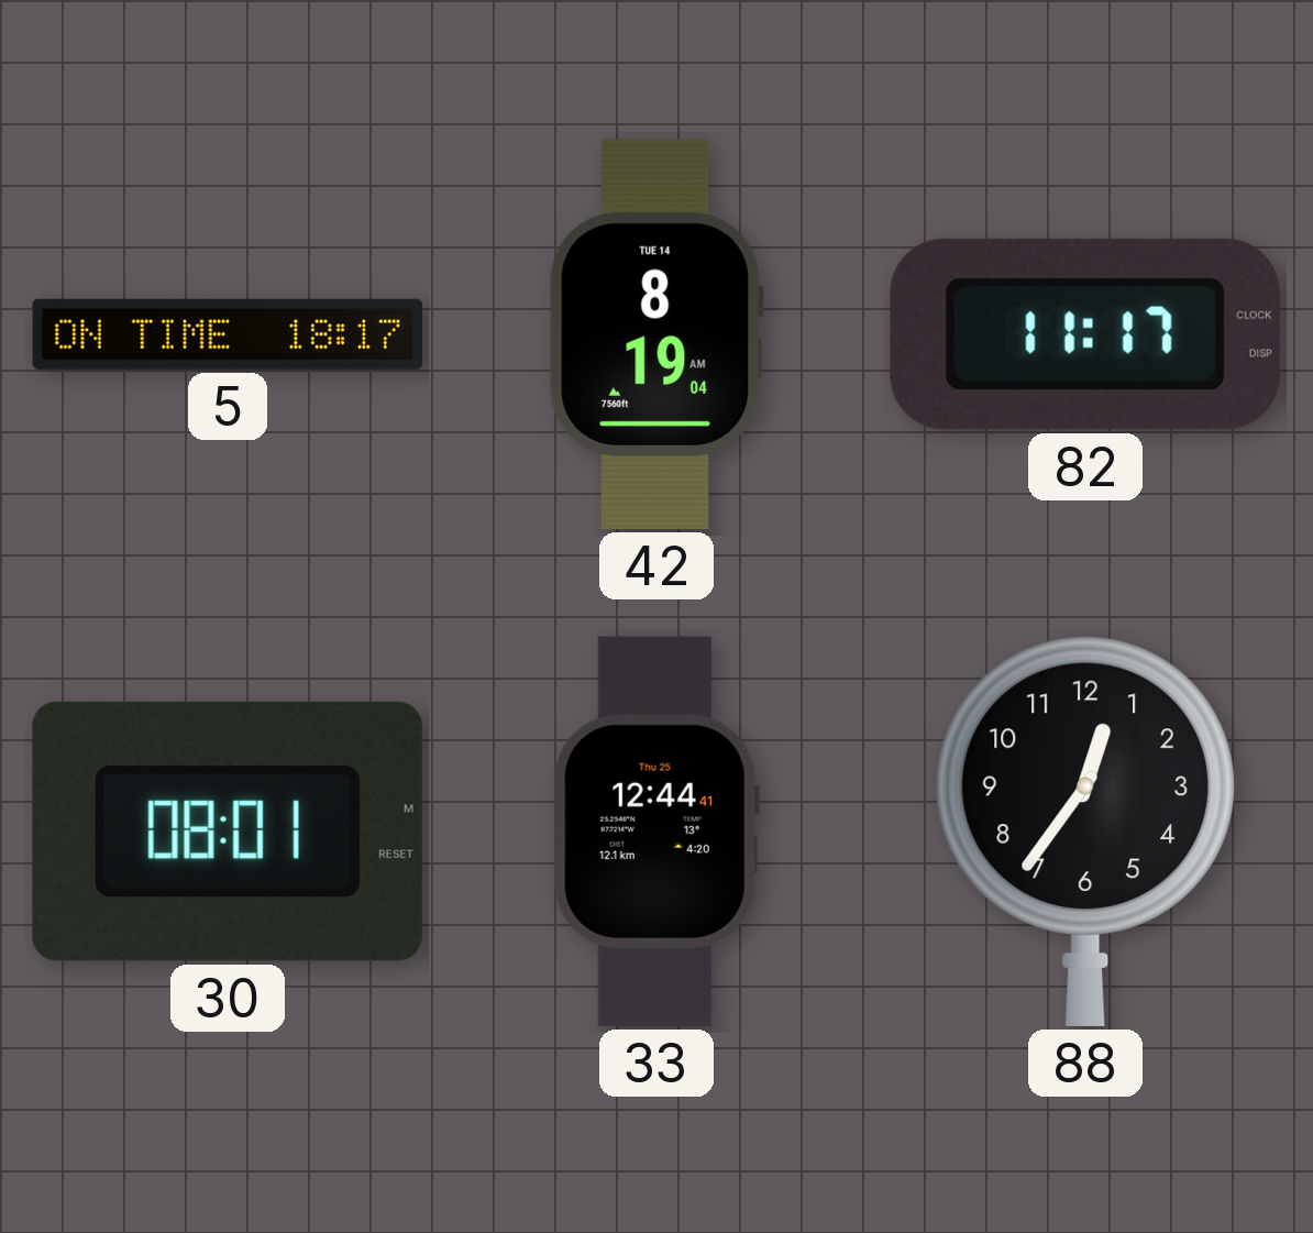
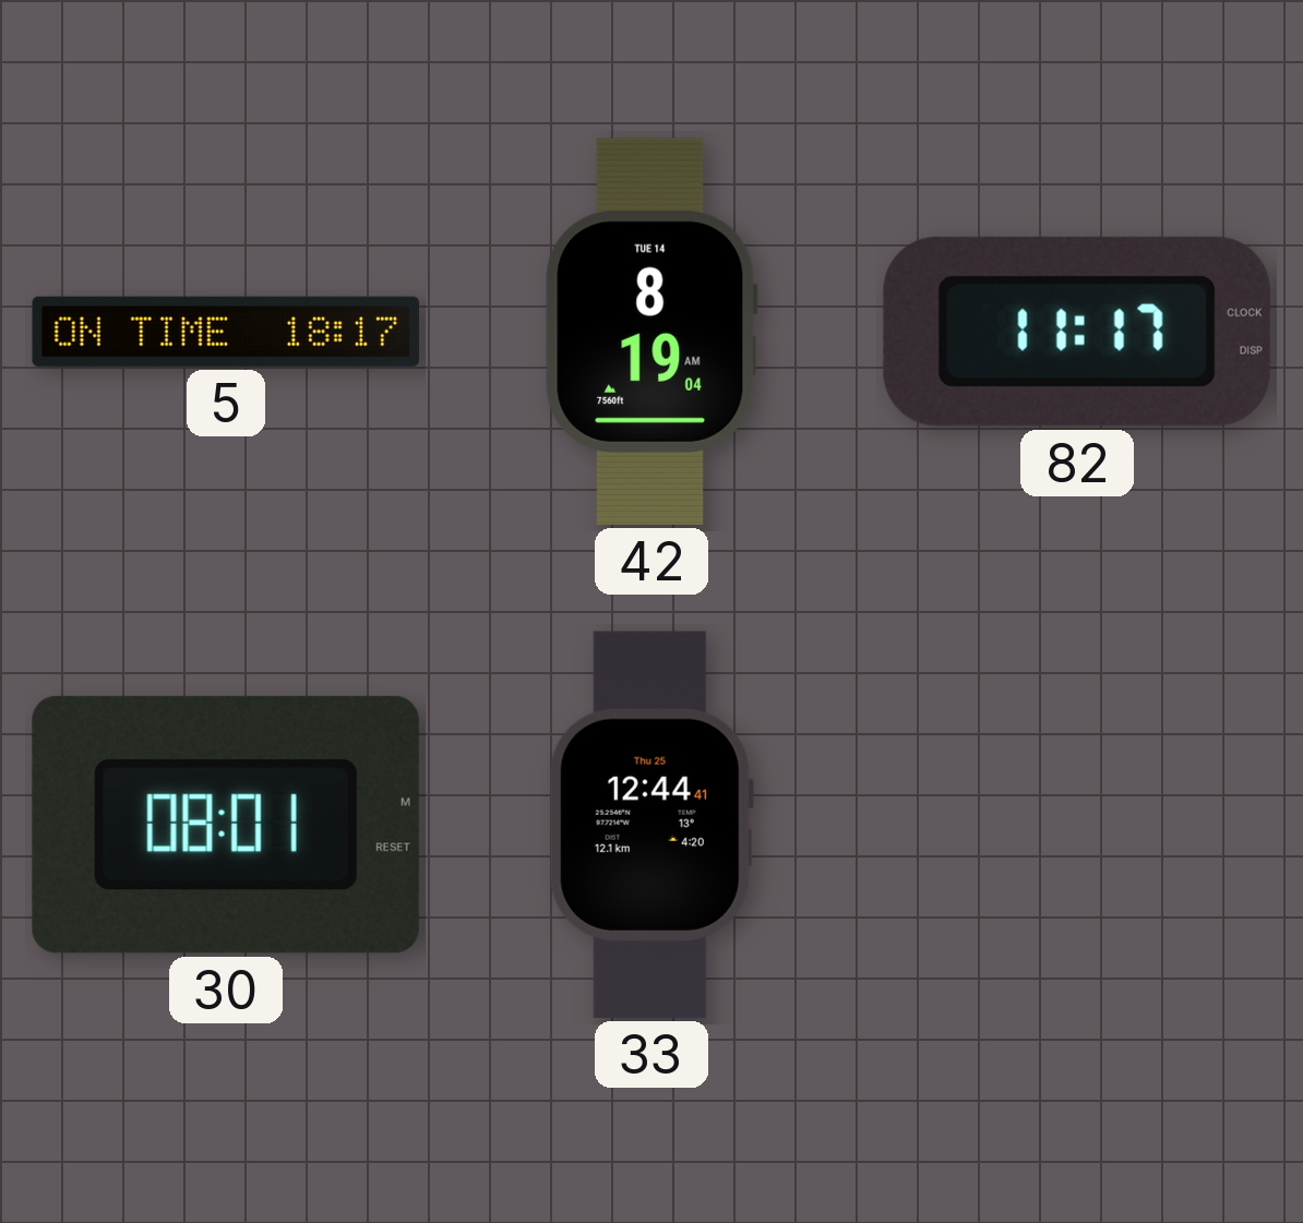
88: 12:36 -> none
